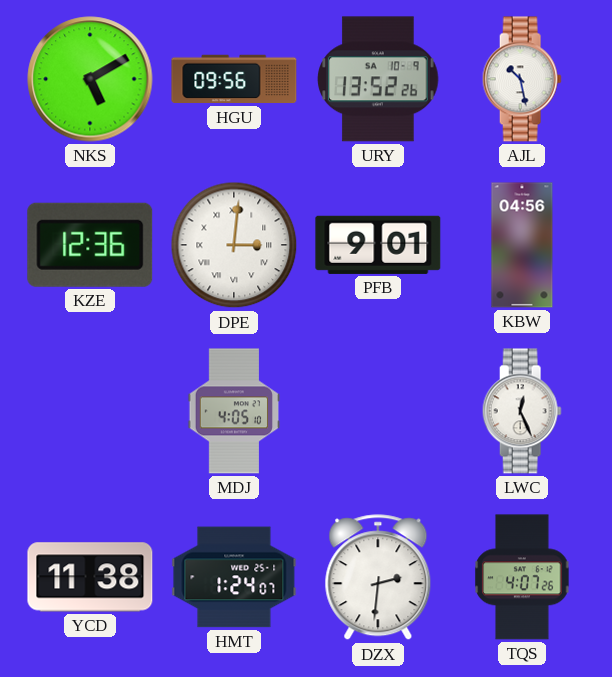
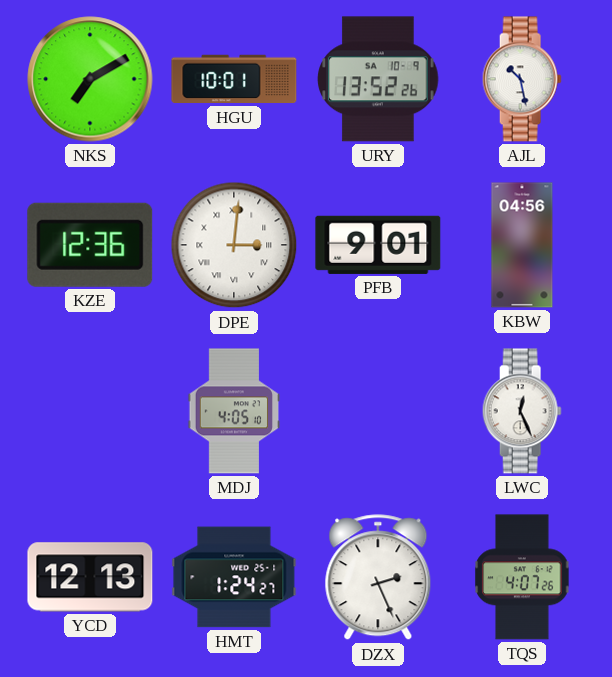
NKS: 5:10 -> 7:10
HGU: 09:56 -> 10:01
YCD: 11:38 -> 12:13
HMT: 1:24:07 -> 1:24:27
DZX: 2:31 -> 2:26
